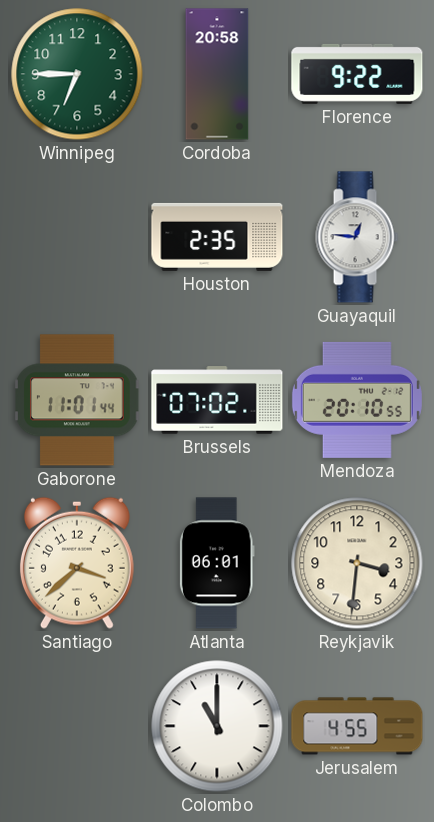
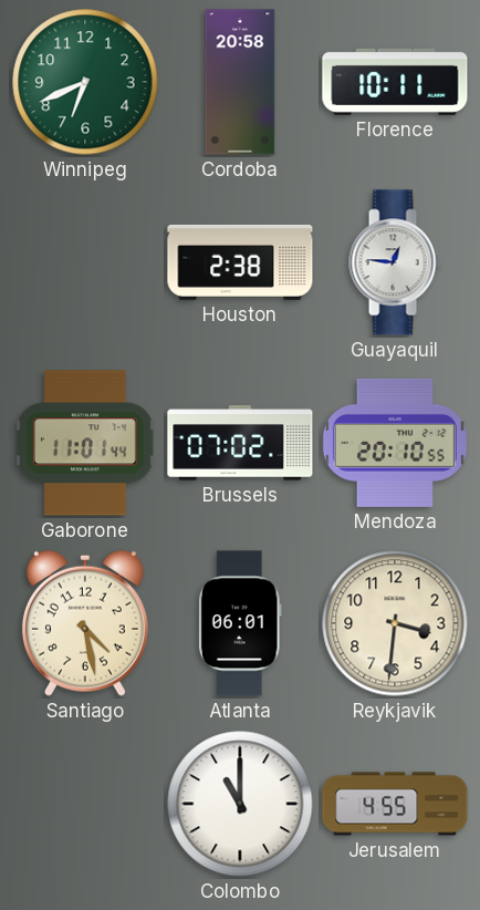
Winnipeg: 6:45 -> 6:41
Florence: 9:22 -> 10:11
Houston: 2:35 -> 2:38
Santiago: 3:38 -> 4:28
